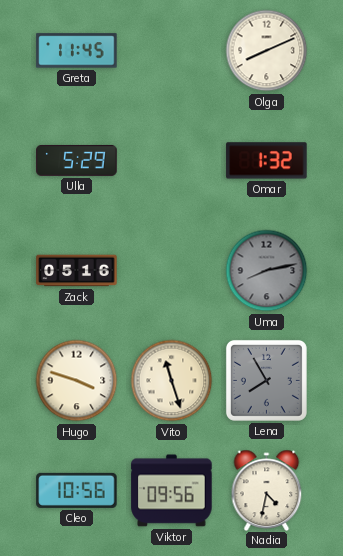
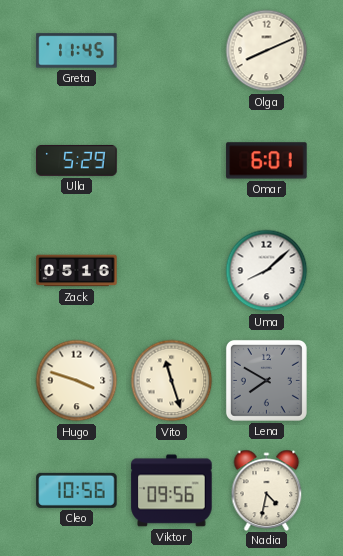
Omar: 1:32 -> 6:01
Uma: 8:13 -> 8:08
Uma dial: grey -> white
Lena: 7:55 -> 7:50
